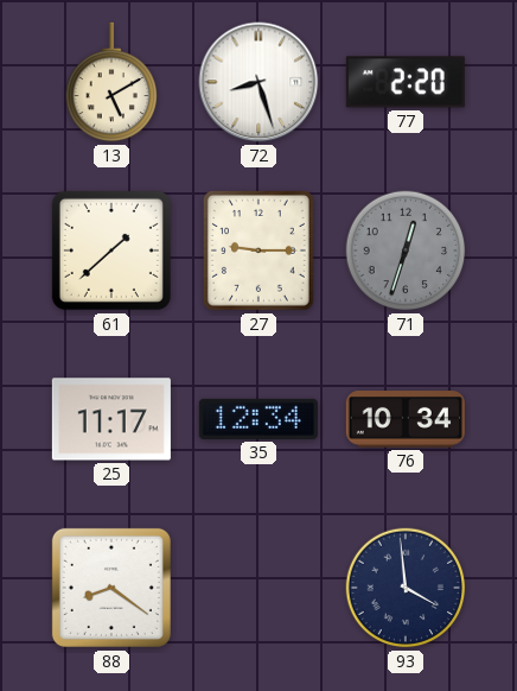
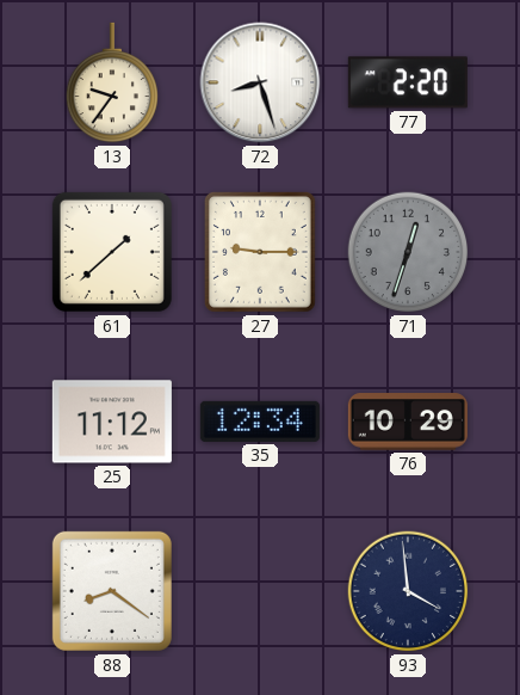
13: 5:10 -> 9:36
25: 11:17 -> 11:12
76: 10:34 -> 10:29
